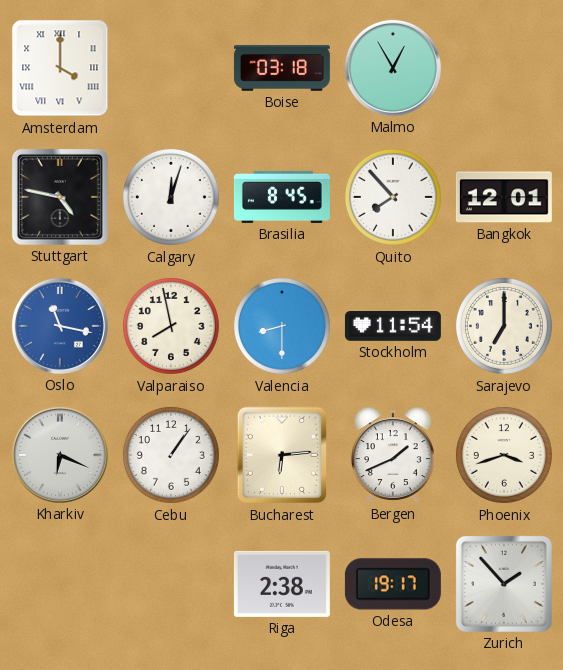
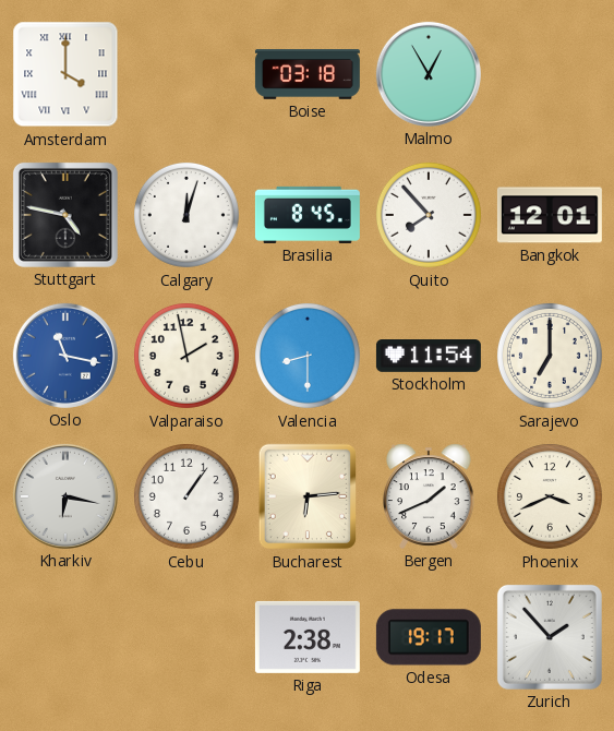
Valparaiso: 7:58 -> 1:58
Kharkiv: 6:19 -> 6:17
Phoenix: 3:42 -> 3:41
